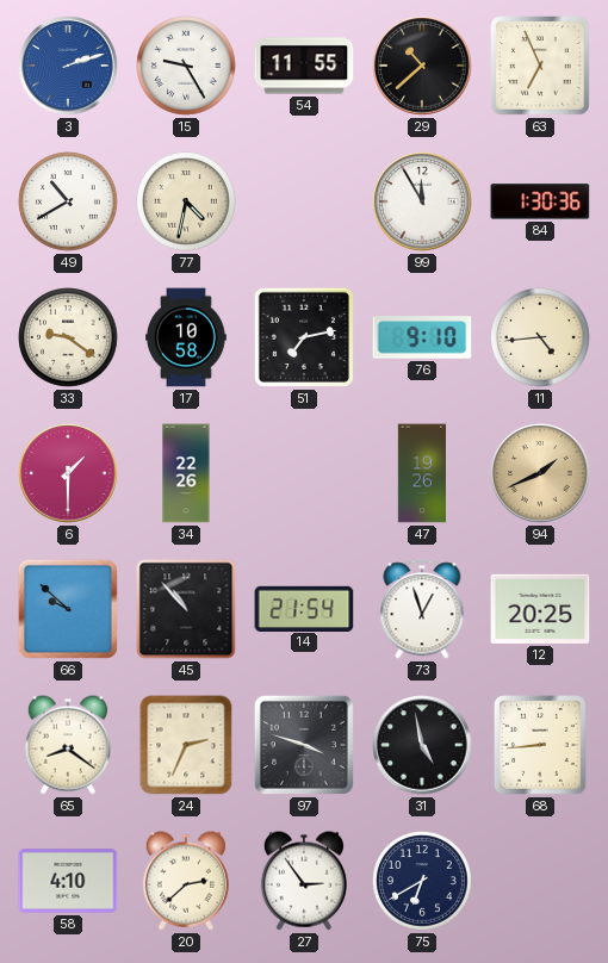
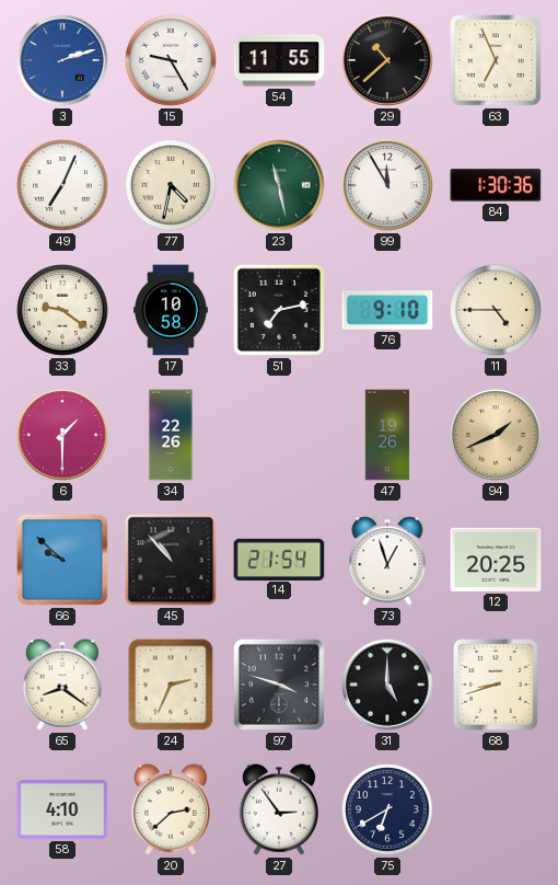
49: 10:40 -> 7:04
23: none -> 11:28
11: 4:44 -> 4:45
31: 4:58 -> 5:00
68: 8:44 -> 8:42
